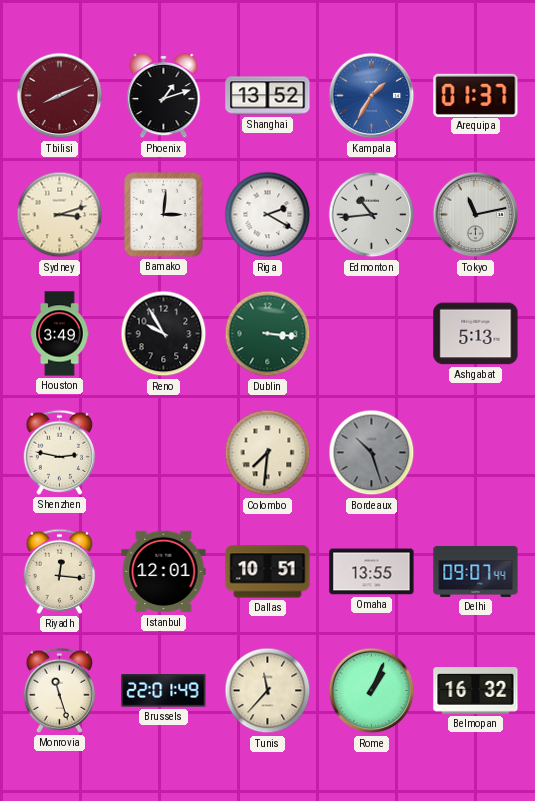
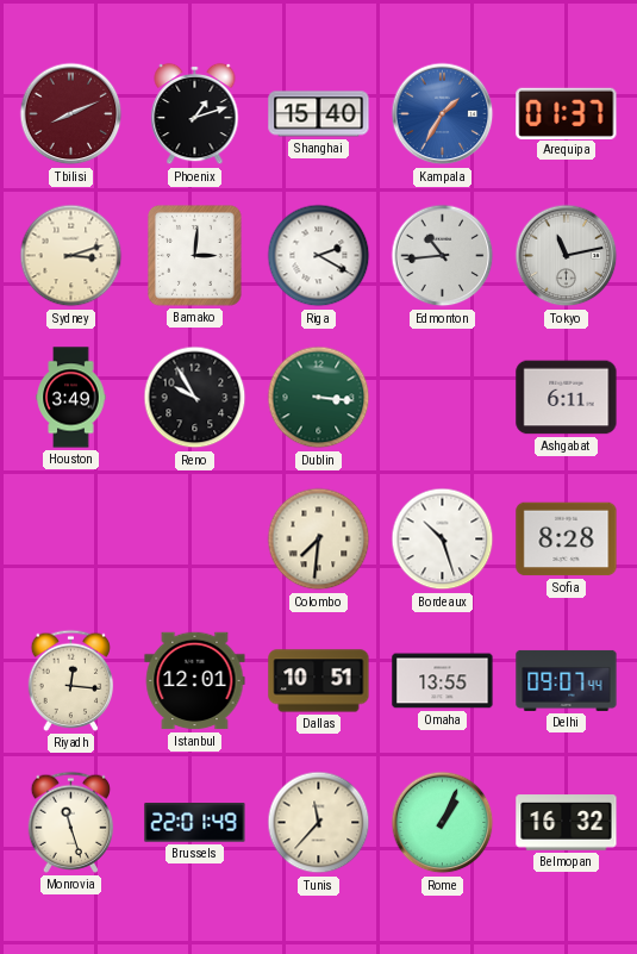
Shanghai: 13:52 -> 15:40
Ashgabat: 5:13 -> 6:11
Shenzhen: 2:47 -> none
Bordeaux dial: grey -> white
Sofia: none -> 8:28
